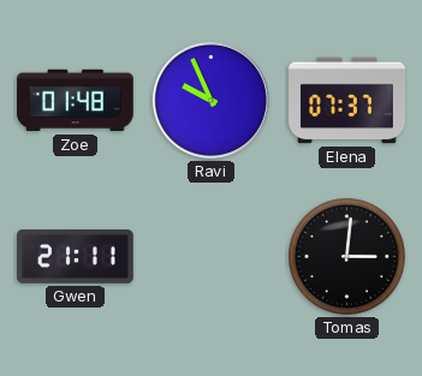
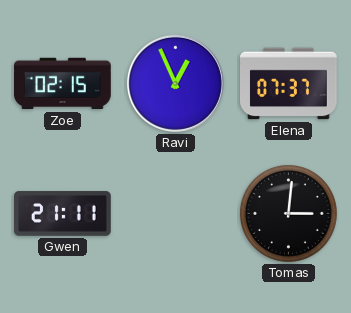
Zoe: 01:48 -> 02:15
Ravi: 9:56 -> 12:56
